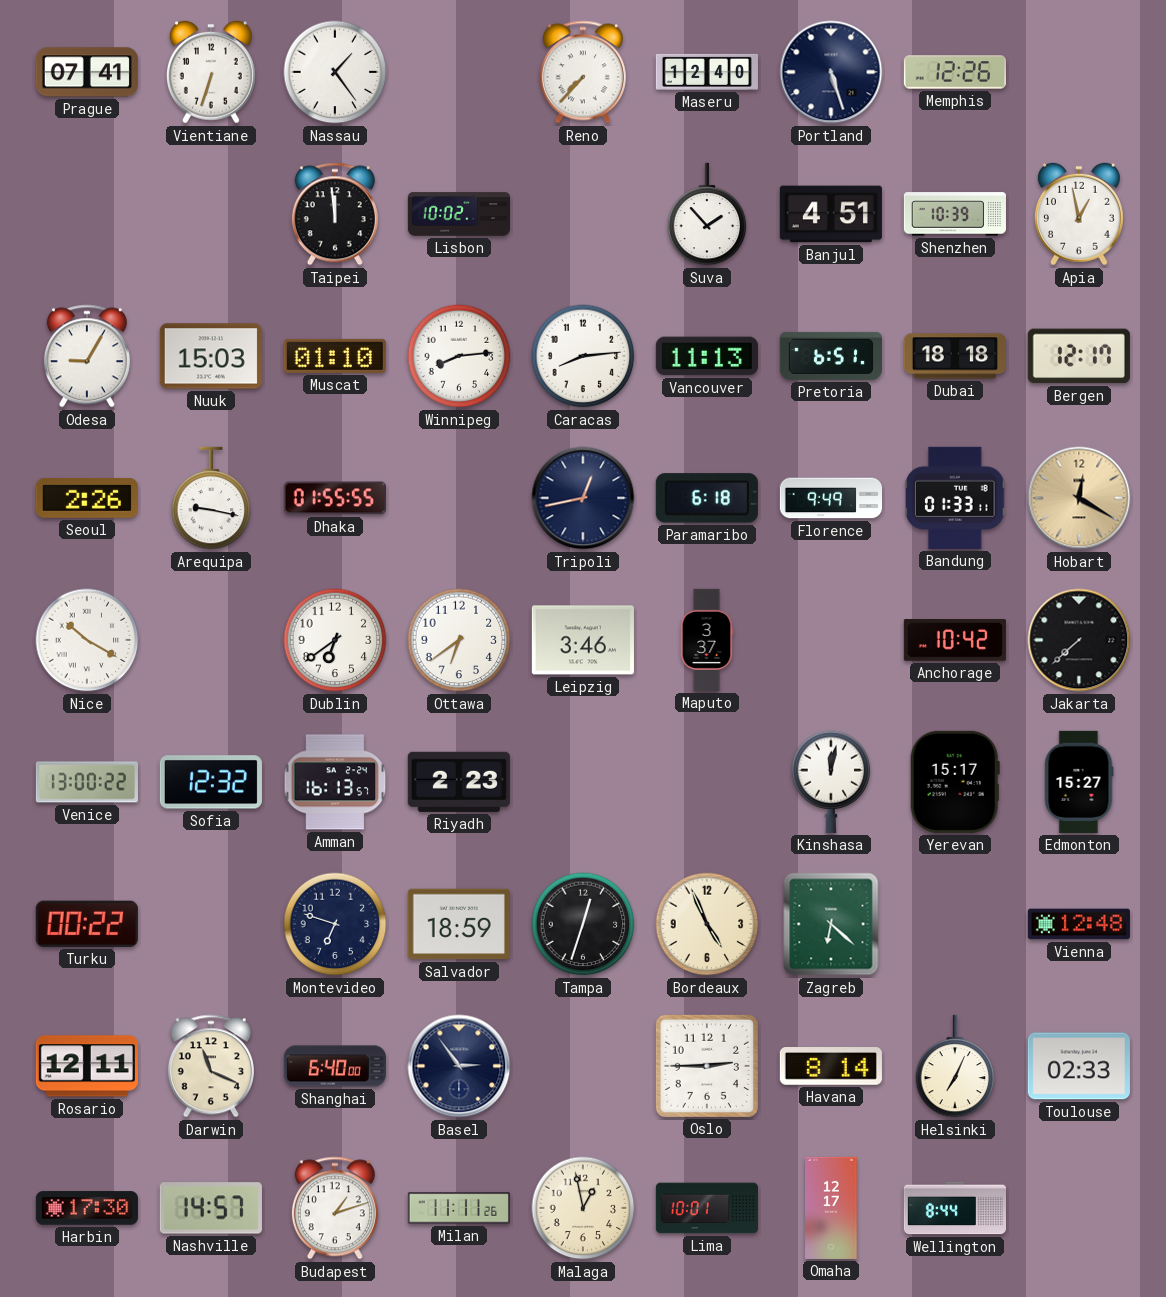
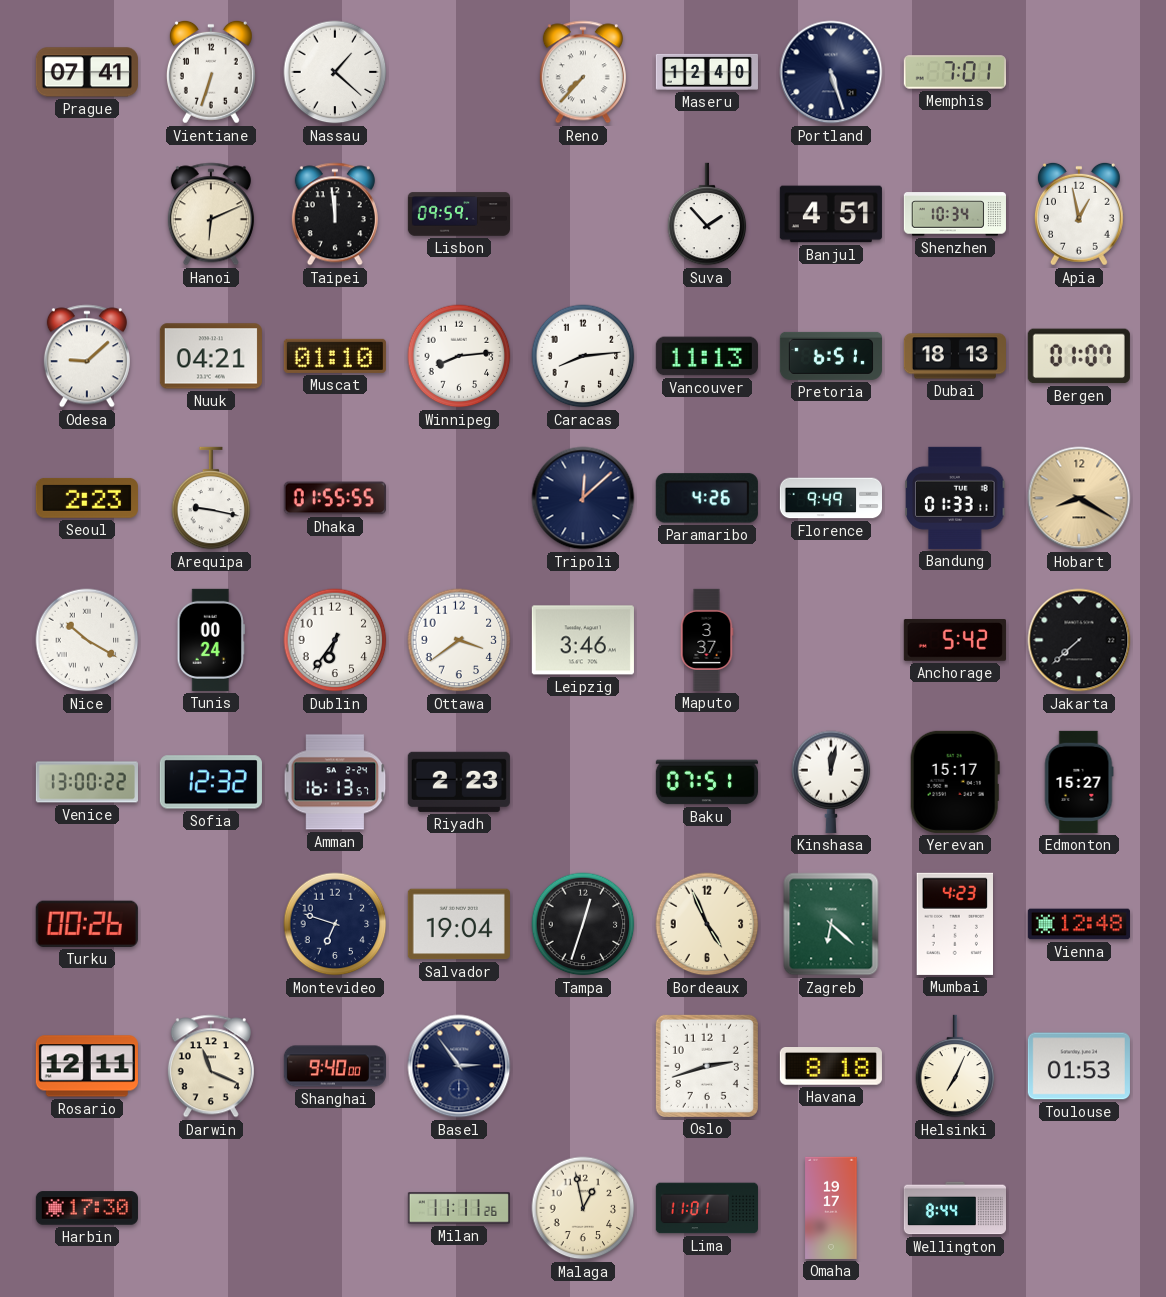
Nassau: 1:24 -> 1:22
Memphis: 12:26 -> 7:01
Hanoi: none -> 6:11
Lisbon: 10:02 -> 09:59
Shenzhen: 10:39 -> 10:34
Odesa: 9:05 -> 9:08
Nuuk: 15:03 -> 04:21
Dubai: 18:18 -> 18:13
Bergen: 12:17 -> 01:07
Seoul: 2:26 -> 2:23
Tripoli: 12:43 -> 12:08
Paramaribo: 6:18 -> 4:26
Hobart: 12:20 -> 8:20
Tunis: none -> 00:24
Dublin: 6:39 -> 6:36
Ottawa: 6:39 -> 3:39
Anchorage: 10:42 -> 5:42
Baku: none -> 07:51
Turku: 00:22 -> 00:26
Salvador: 18:59 -> 19:04
Mumbai: none -> 4:23
Shanghai: 6:40 -> 9:40
Oslo: 2:45 -> 2:42
Havana: 8:14 -> 8:18
Toulouse: 02:33 -> 01:53
Nashville: 14:57 -> none
Budapest: 1:12 -> none
Lima: 10:01 -> 11:01
Omaha: 12:17 -> 19:17
